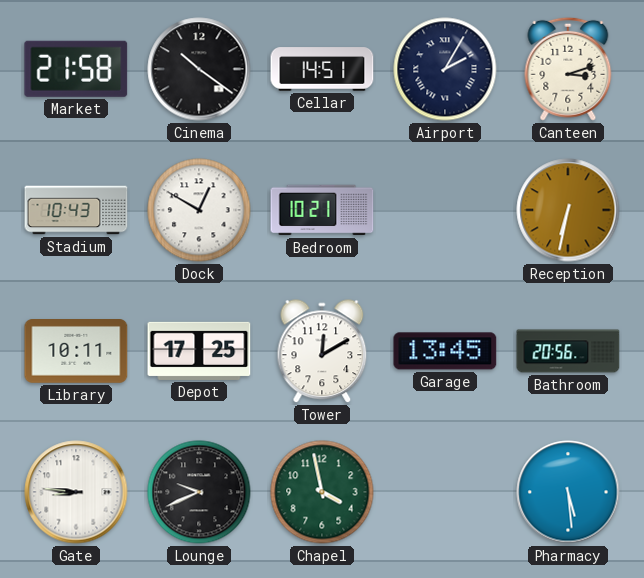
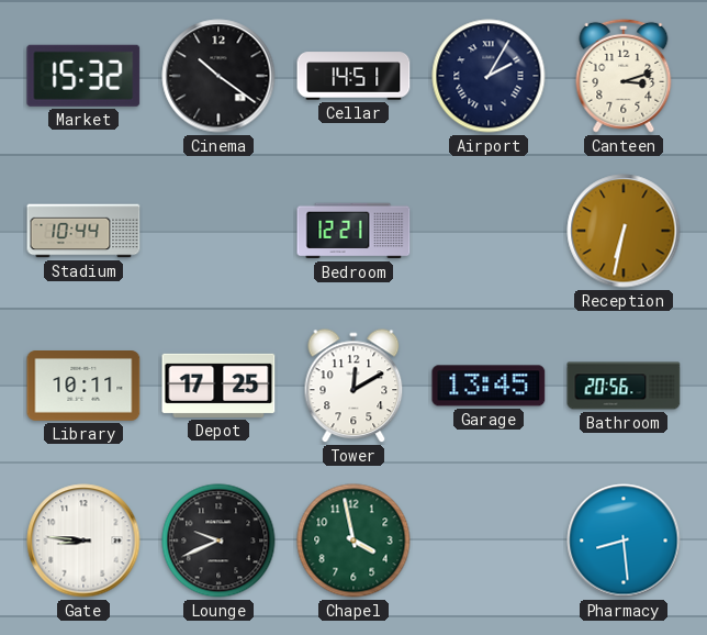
Market: 21:58 -> 15:32
Stadium: 10:43 -> 10:44
Dock: 12:50 -> none
Bedroom: 10:21 -> 12:21
Pharmacy: 5:29 -> 8:29
